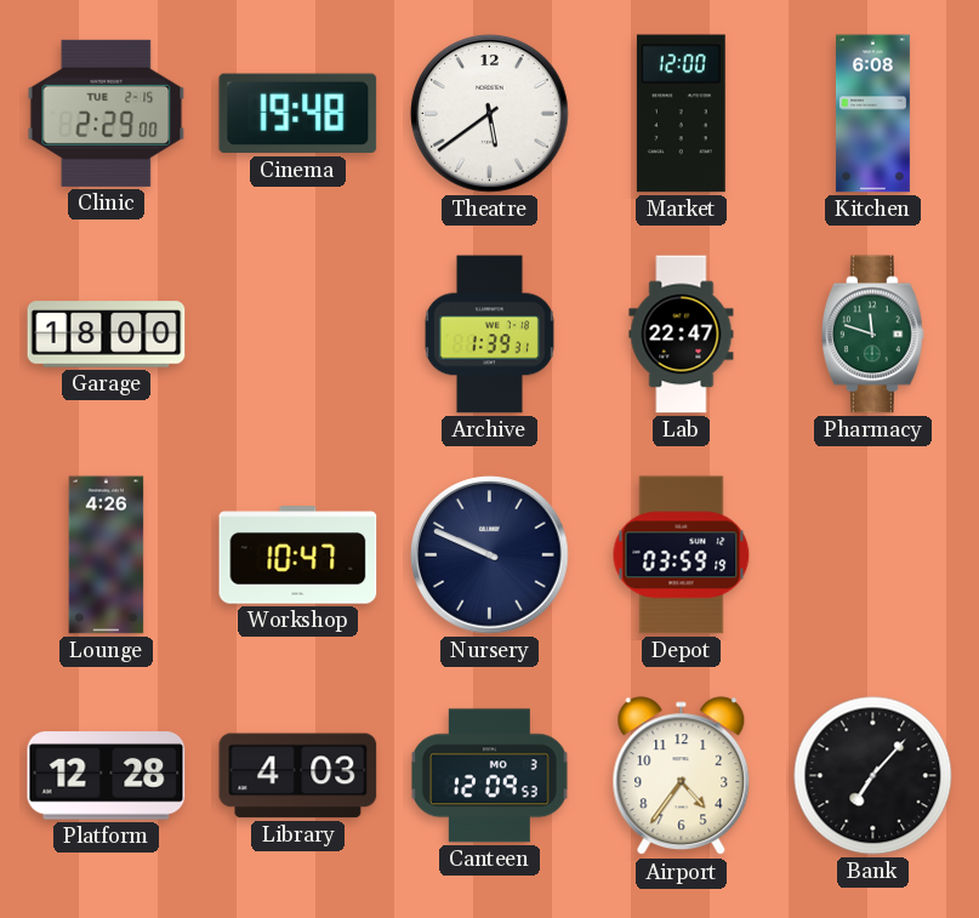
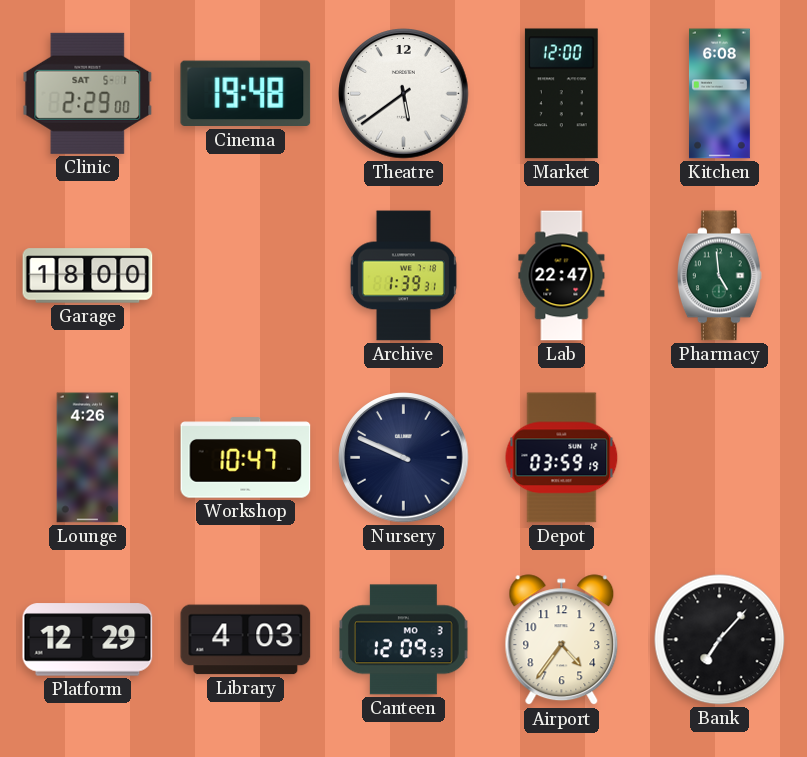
Clinic date: TUE 2-15 -> SAT 5-1
Pharmacy: 11:48 -> 4:59
Platform: 12:28 -> 12:29
